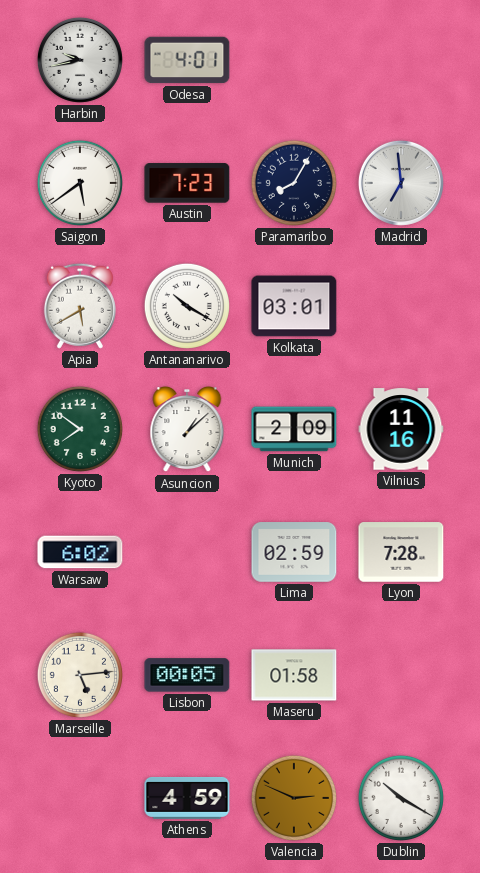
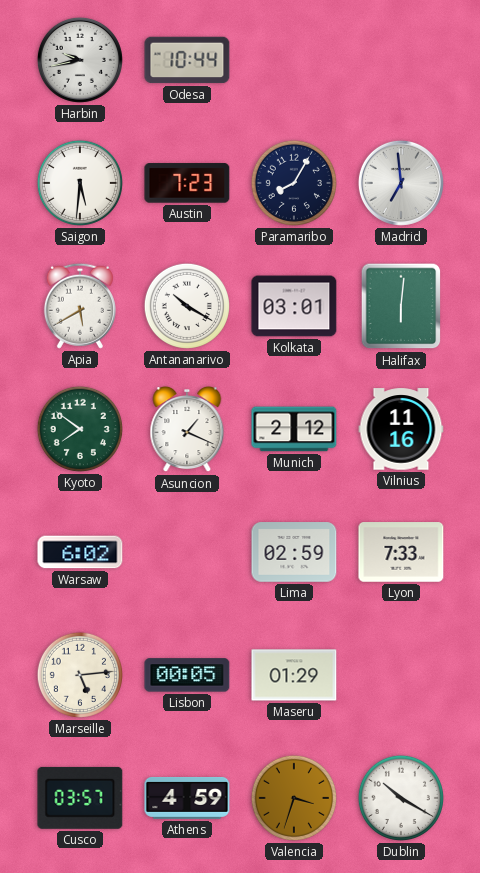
Odesa: 4:01 -> 10:44
Saigon: 5:39 -> 5:31
Halifax: none -> 6:01
Asuncion: 1:08 -> 1:19
Munich: 2:09 -> 2:12
Lyon: 7:28 -> 7:33
Maseru: 01:58 -> 01:29
Cusco: none -> 03:57
Valencia: 2:49 -> 3:33
